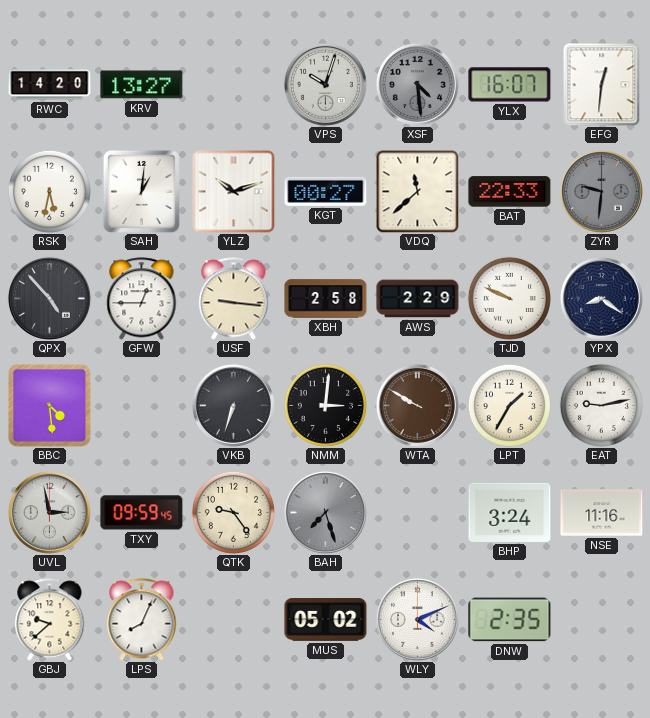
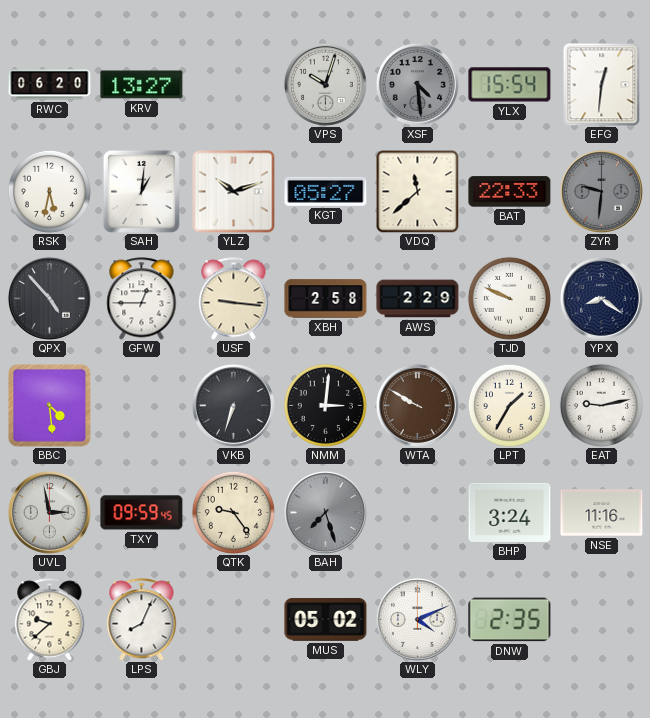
RWC: 14:20 -> 06:20
YLX: 16:07 -> 15:54
KGT: 00:27 -> 05:27
